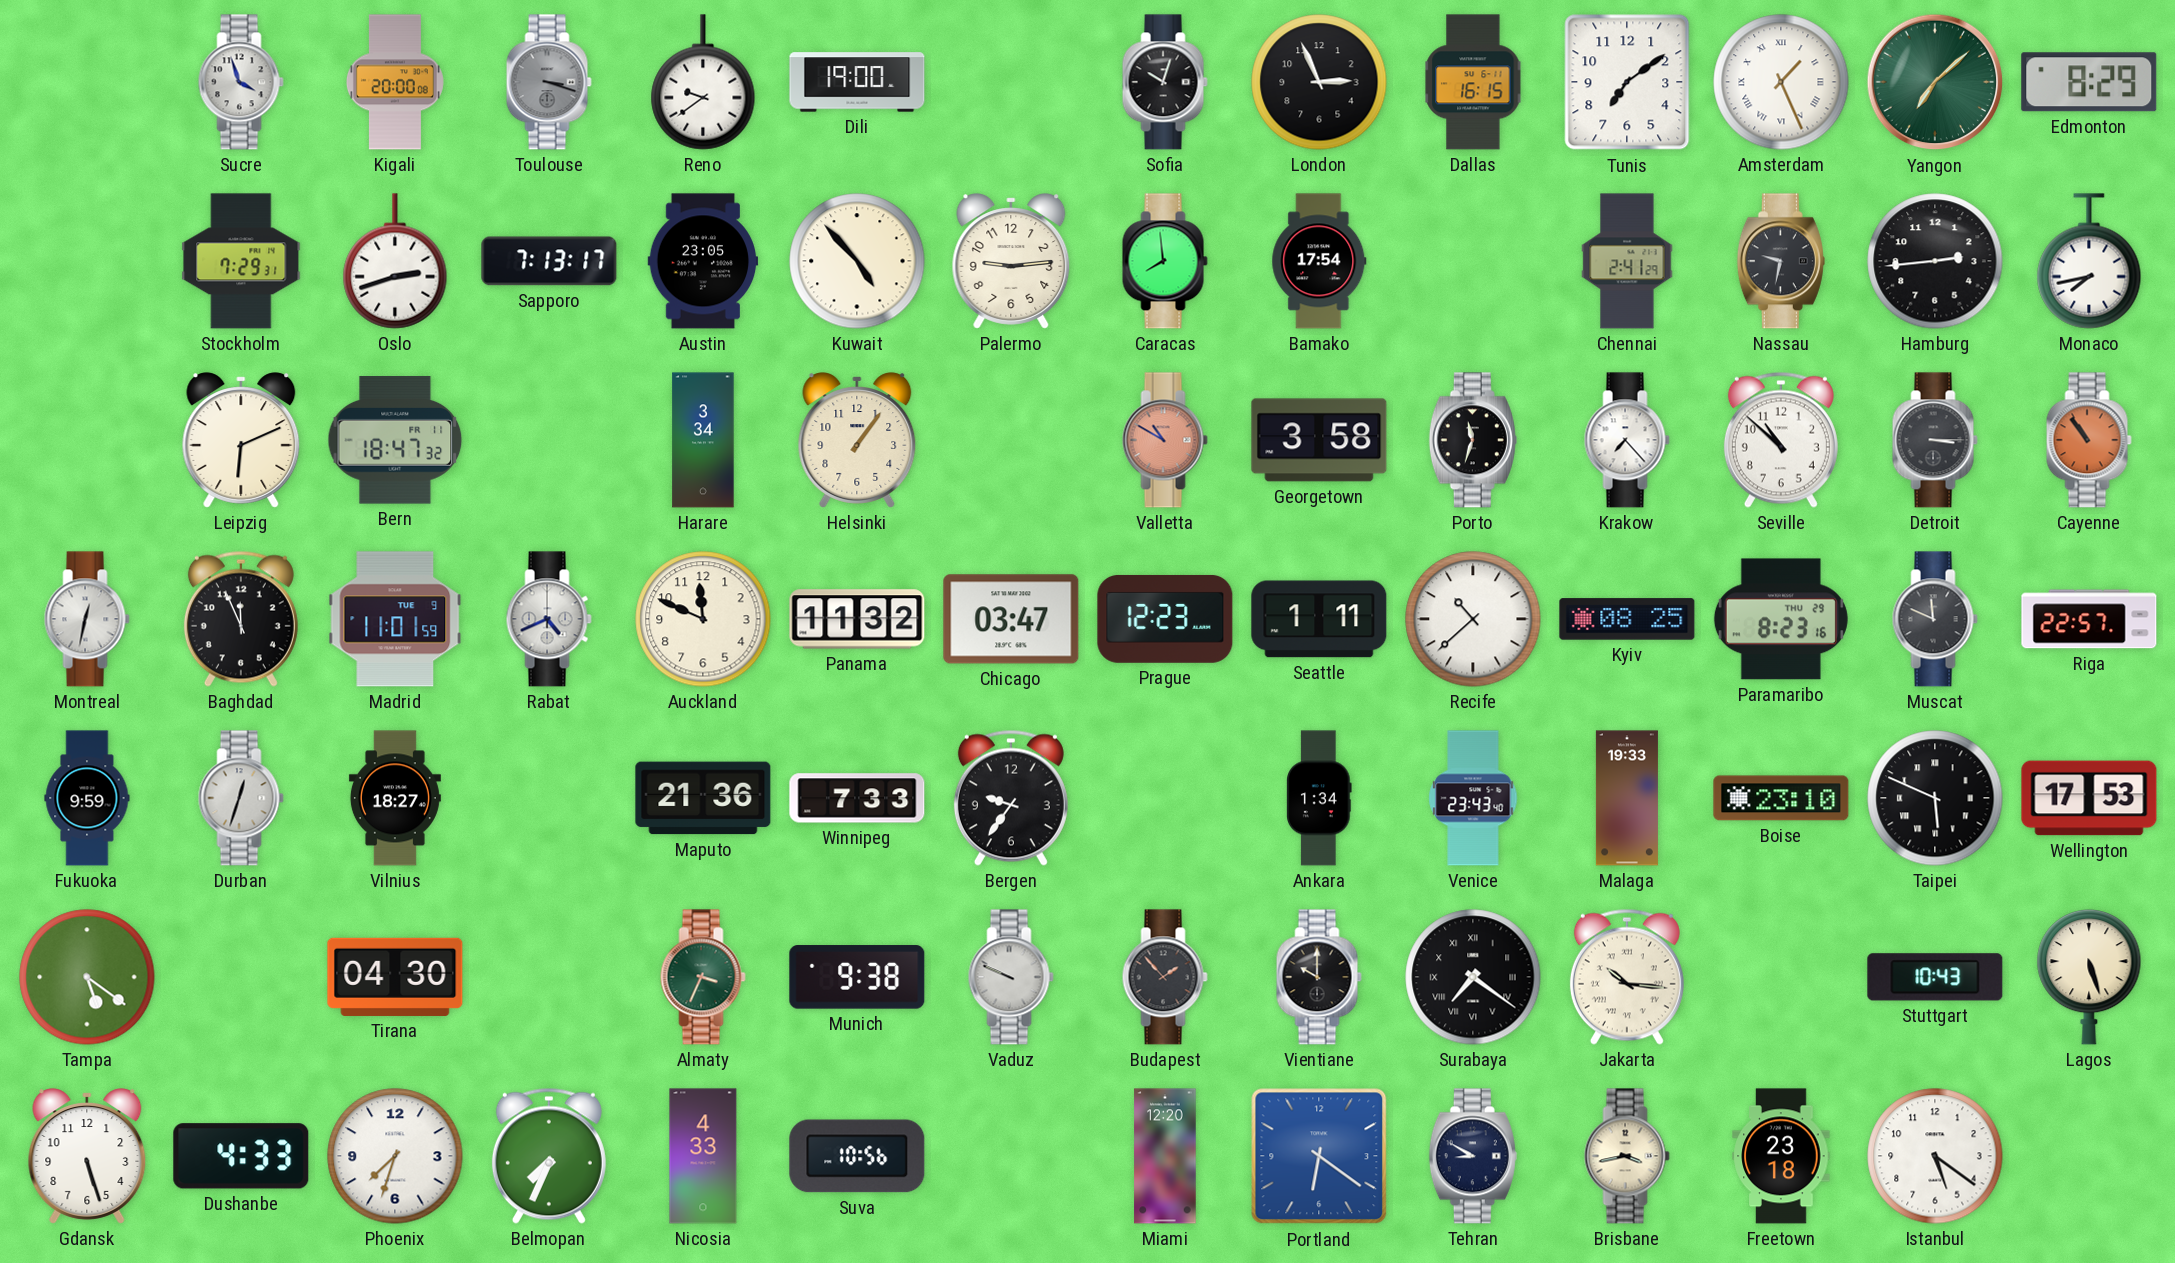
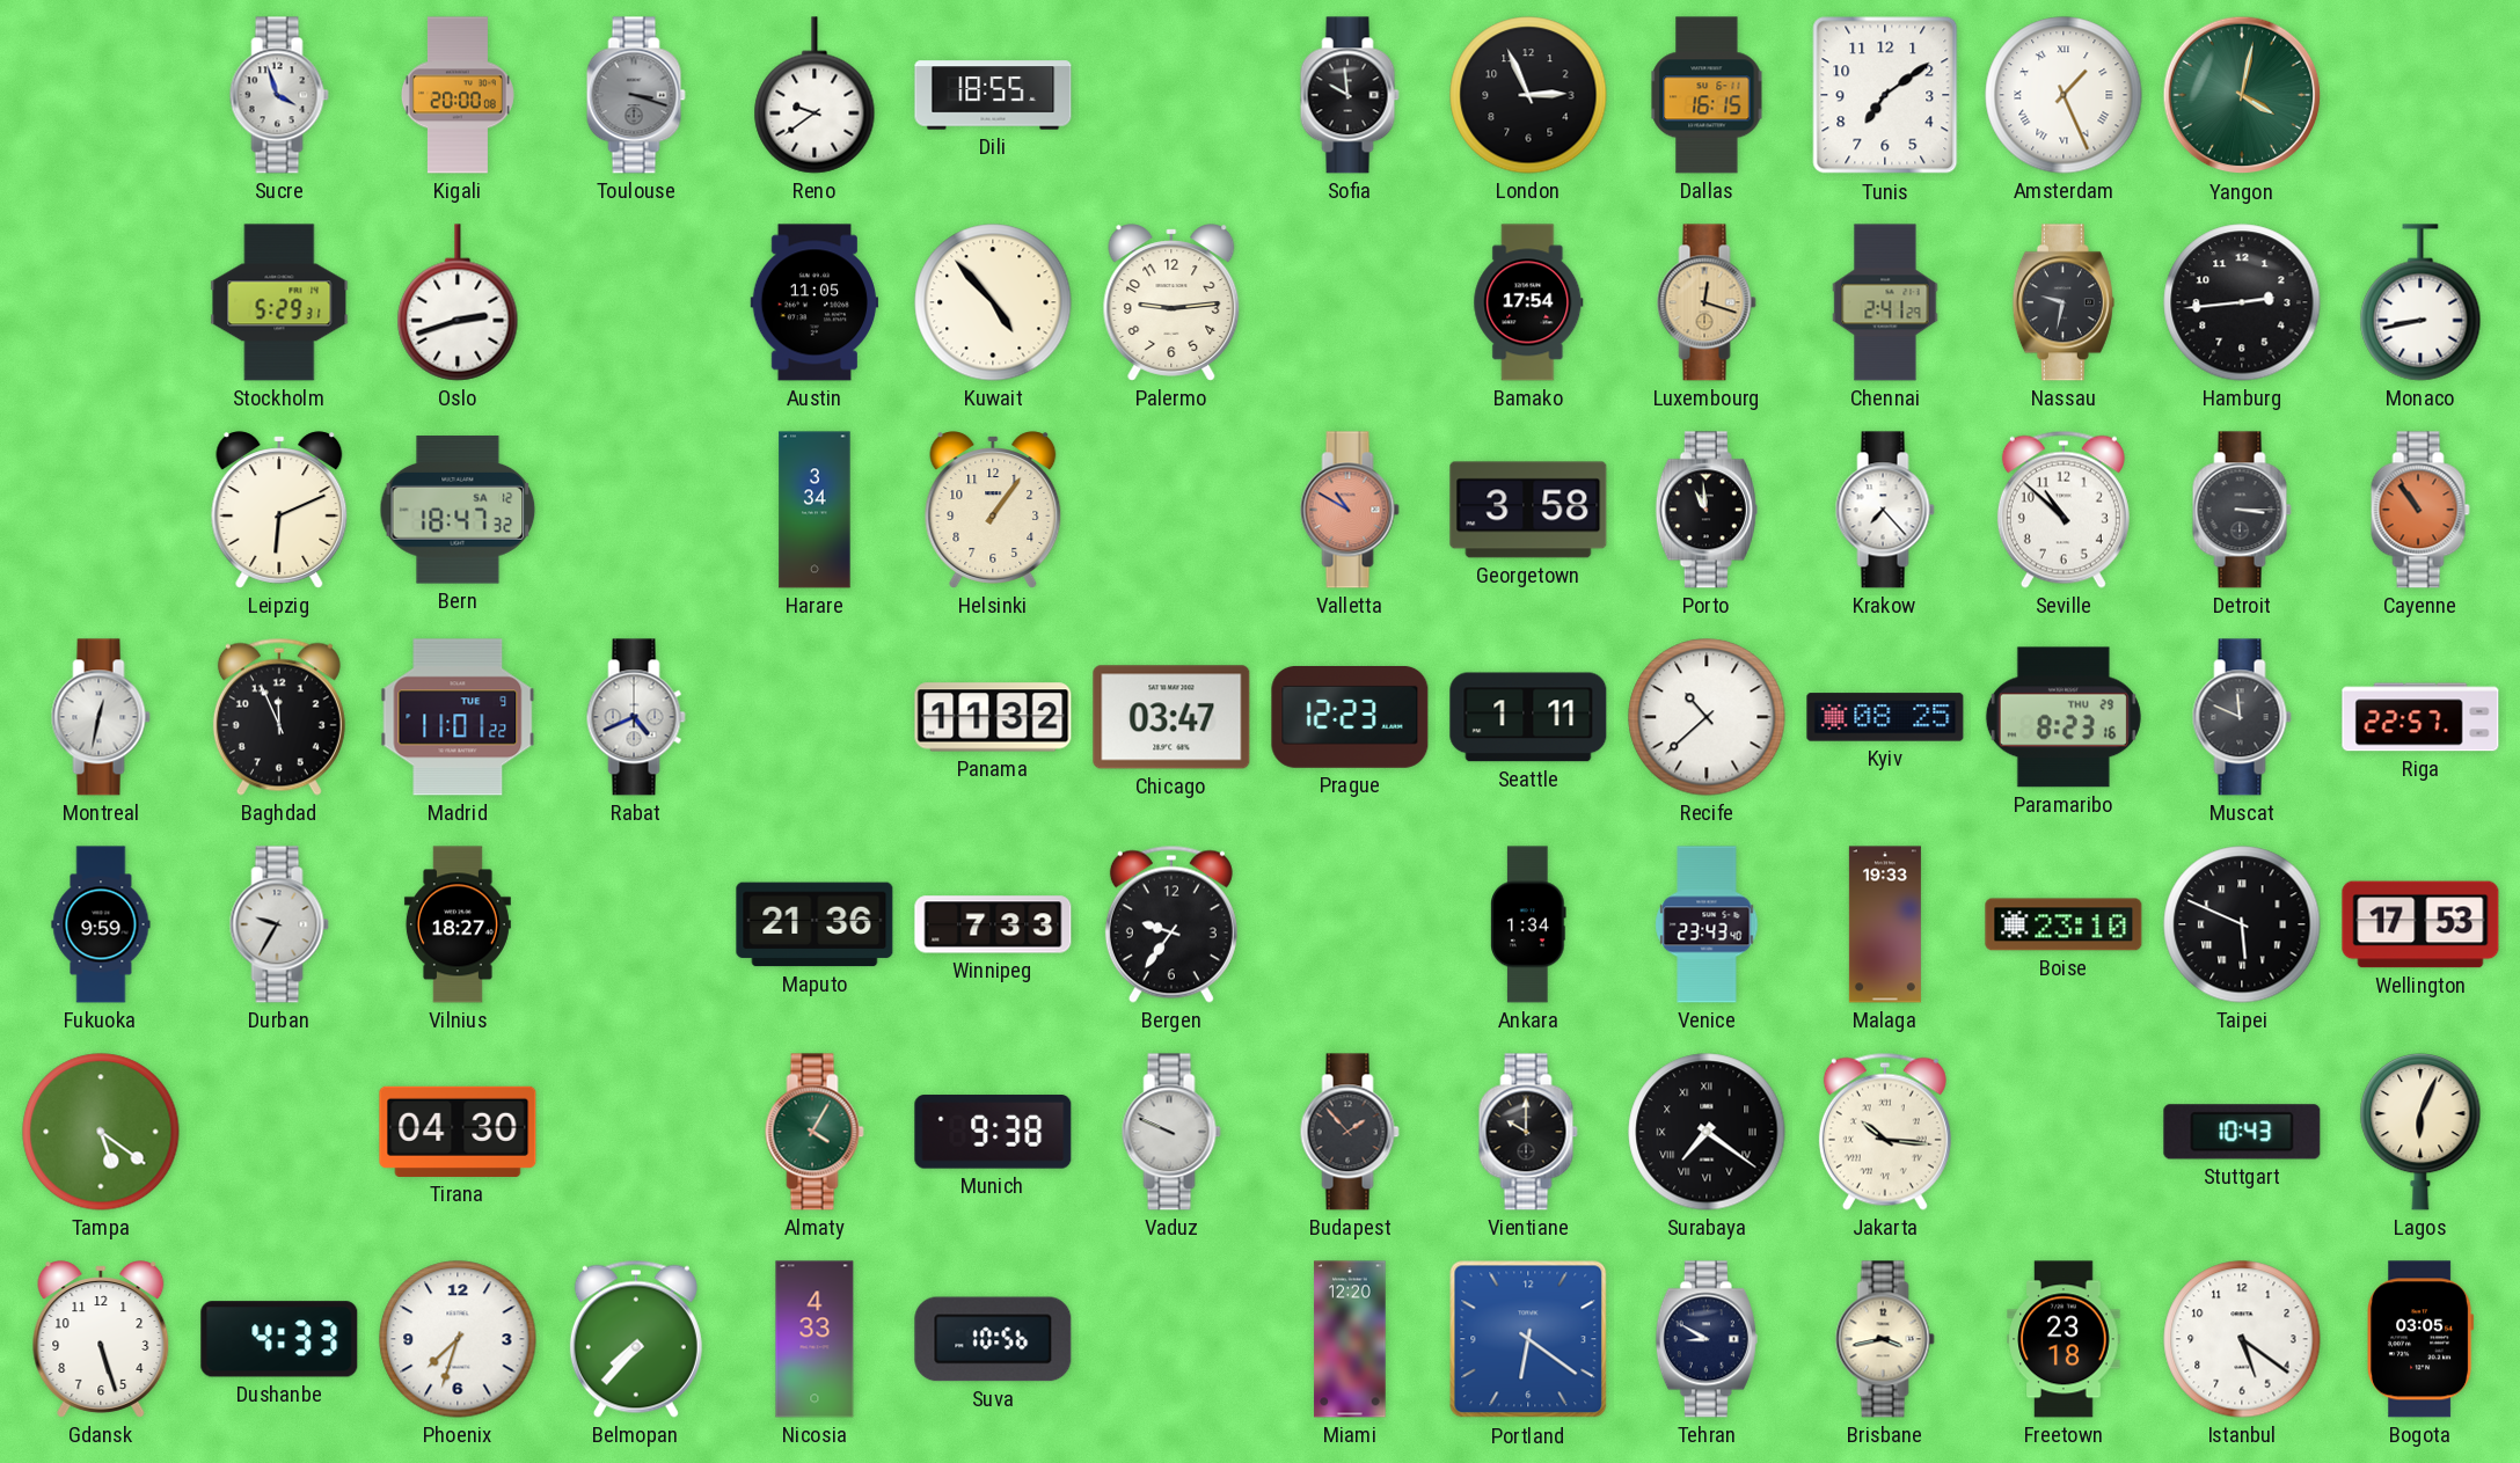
Dili: 19:00 -> 18:55
Sofia: 10:03 -> 9:59
Yangon: 7:08 -> 4:02
Edmonton: 8:29 -> none
Stockholm: 7:29 -> 5:29
Sapporo: 7:13 -> none
Austin: 23:05 -> 11:05
Caracas: 7:59 -> none
Luxembourg: none -> 12:18
Monaco: 7:43 -> 8:43
Bern date: FR 11 -> SA 12
Porto: 11:33 -> 10:59
Madrid: 11:01:59 -> 11:01:22
Auckland: 11:49 -> none
Durban: 12:33 -> 9:35
Almaty: 3:34 -> 4:05
Lagos: 5:27 -> 6:04
Belmopan: 7:34 -> 7:37
Bogota: none -> 03:05
